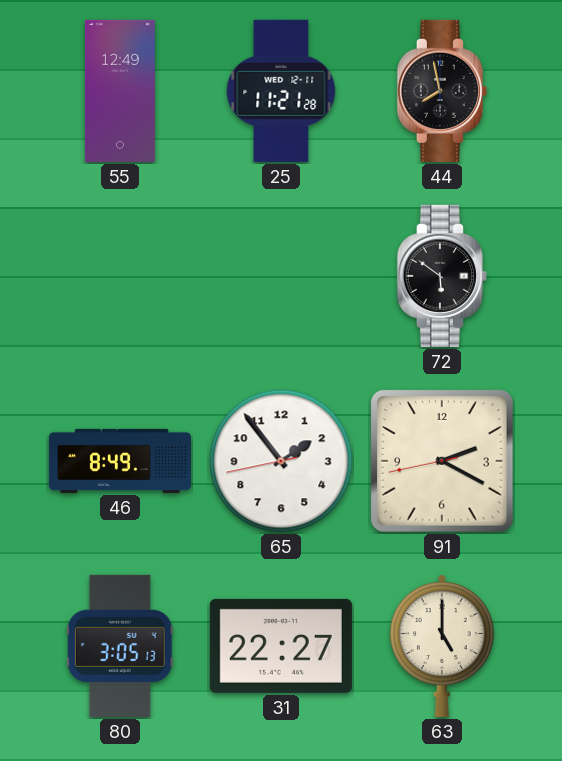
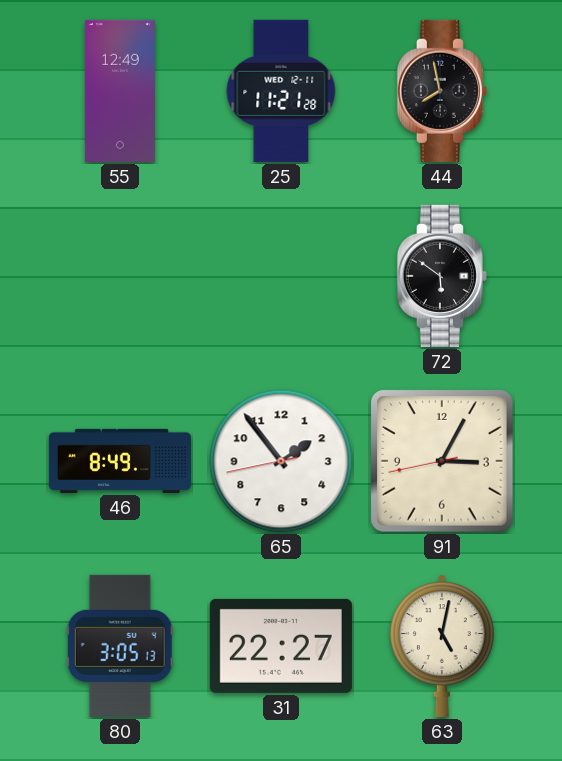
91: 2:19 -> 3:04
63: 5:00 -> 5:02
